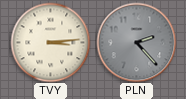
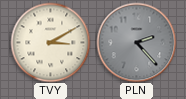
TVY: 3:14 -> 3:10
